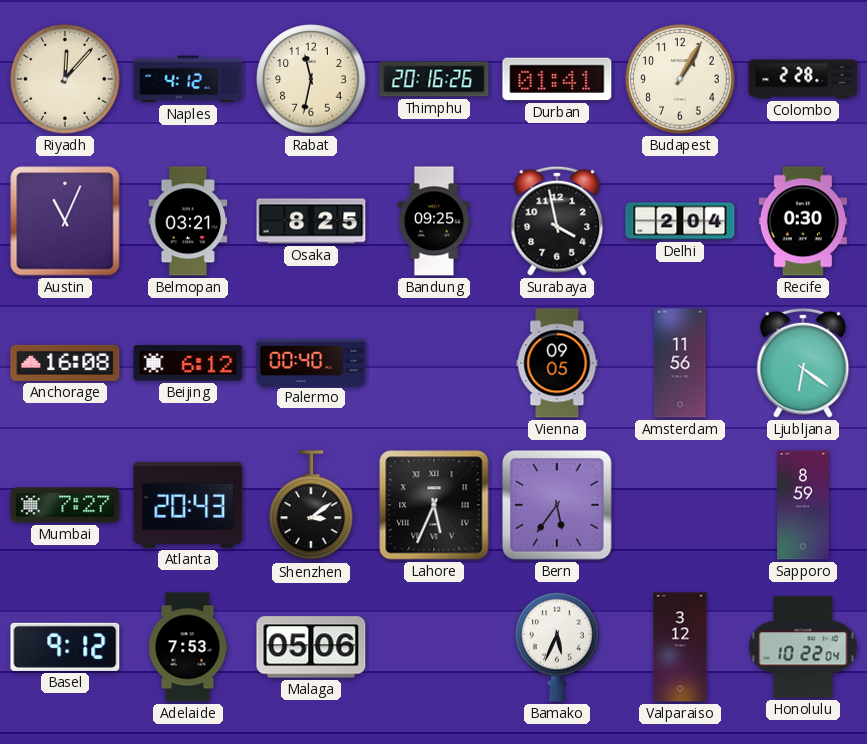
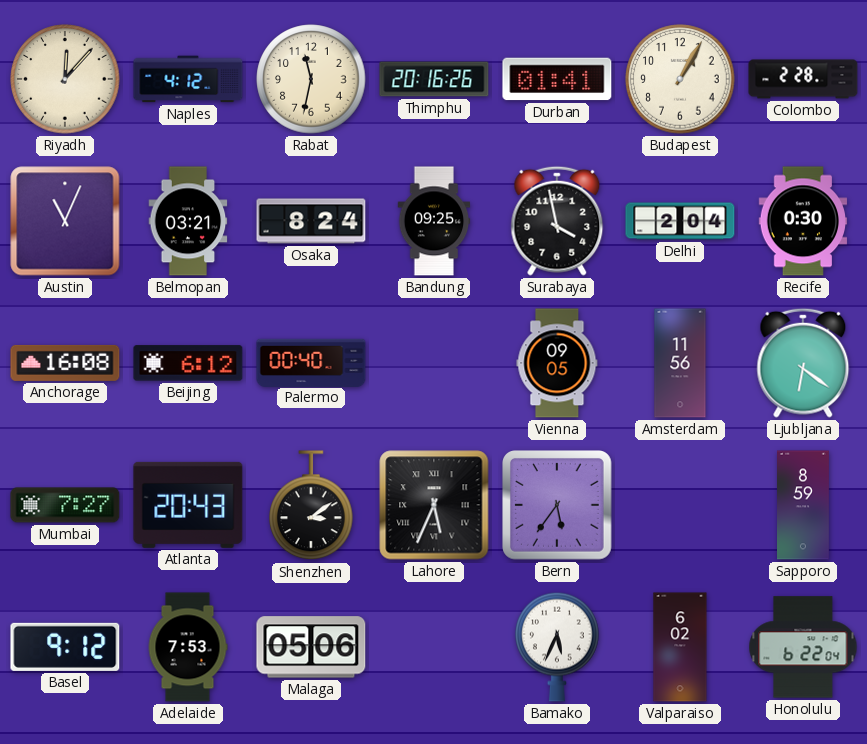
Osaka: 8:25 -> 8:24
Valparaiso: 3:12 -> 6:02
Honolulu: 10:22 -> 6:22
